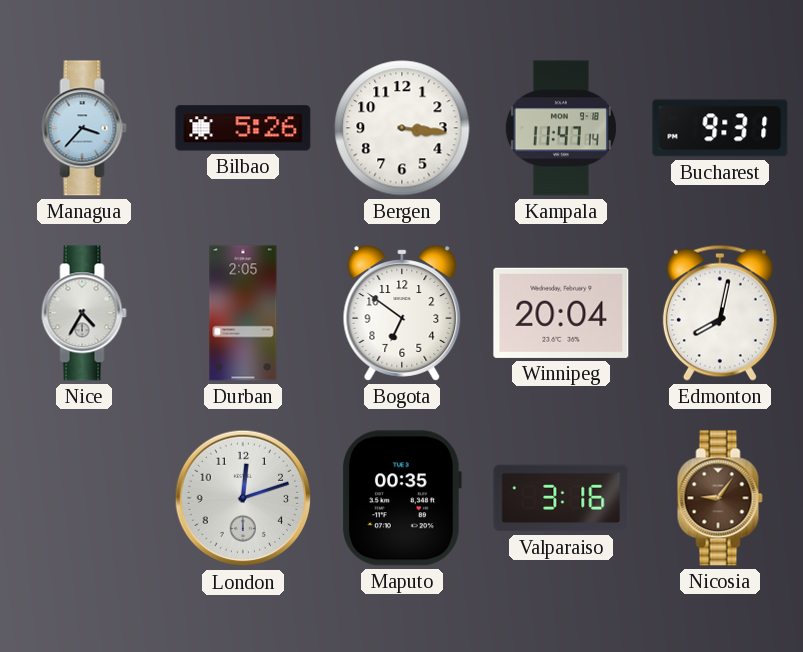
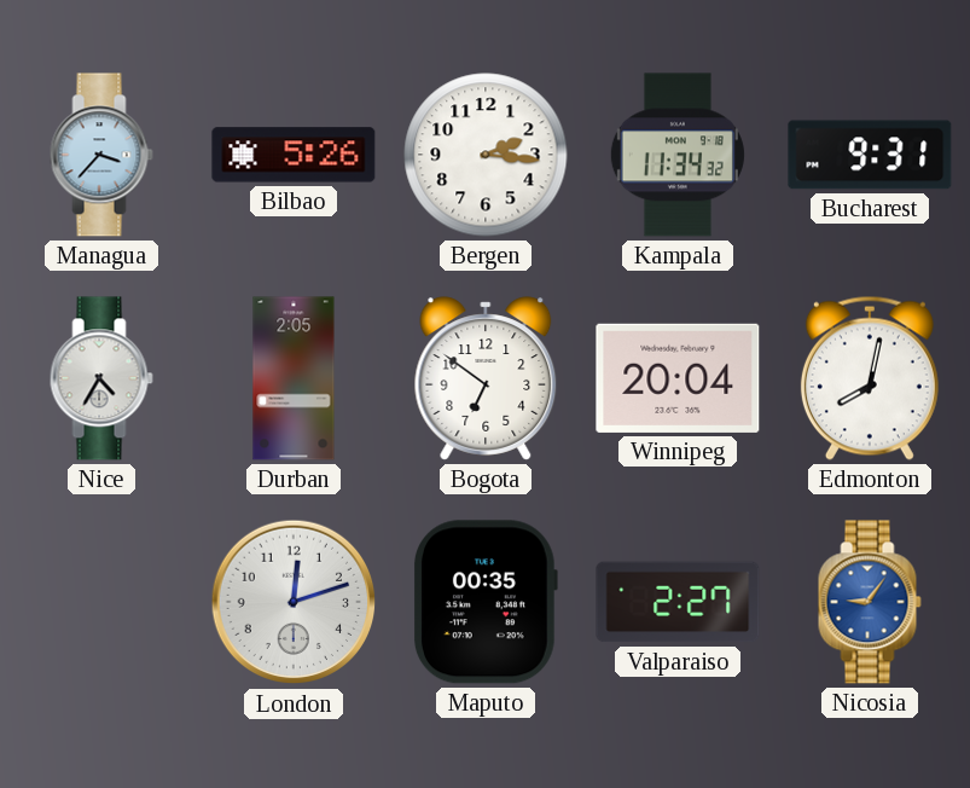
Bergen: 3:16 -> 2:16
Kampala: 11:47 -> 11:34
Valparaiso: 3:16 -> 2:27
Nicosia dial: brown -> blue
